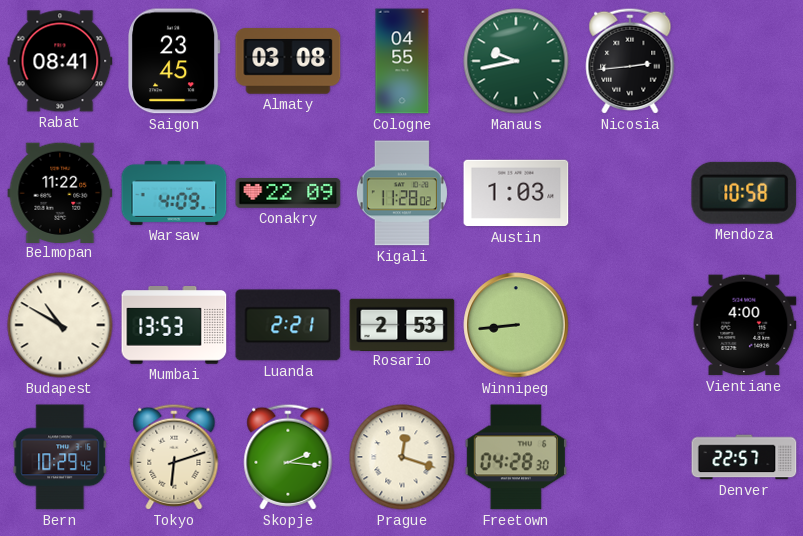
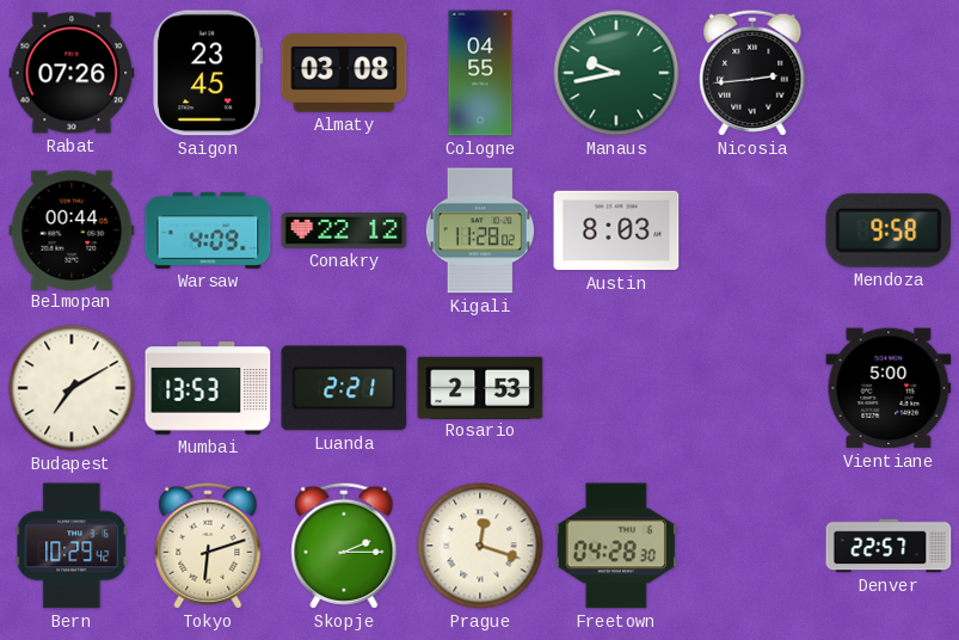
Rabat: 08:41 -> 07:26
Belmopan: 11:22 -> 00:44
Conakry: 22:09 -> 22:12
Austin: 1:03 -> 8:03
Mendoza: 10:58 -> 9:58
Budapest: 10:50 -> 7:10
Winnipeg: 8:44 -> none
Vientiane: 4:00 -> 5:00
Skopje: 2:16 -> 2:15
